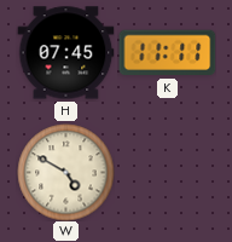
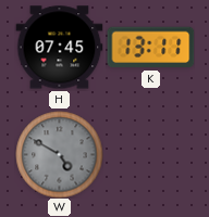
K: 11:11 -> 13:11
W dial: cream -> grey
